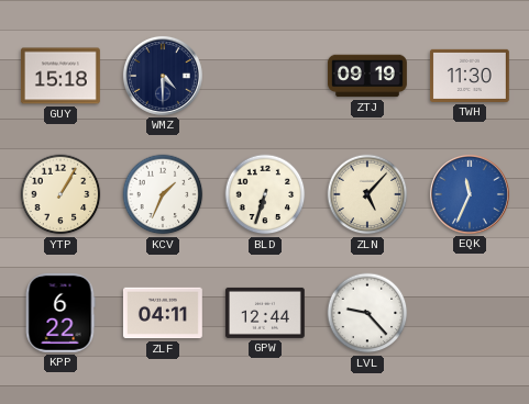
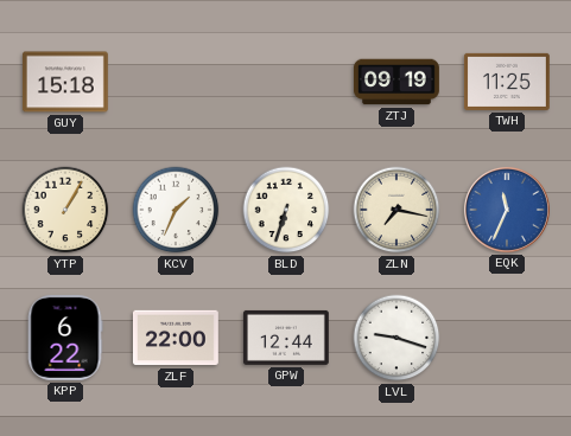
WMZ: 4:30 -> none
TWH: 11:30 -> 11:25
ZLN: 5:07 -> 7:17
ZLF: 04:11 -> 22:00
LVL: 9:23 -> 9:18
